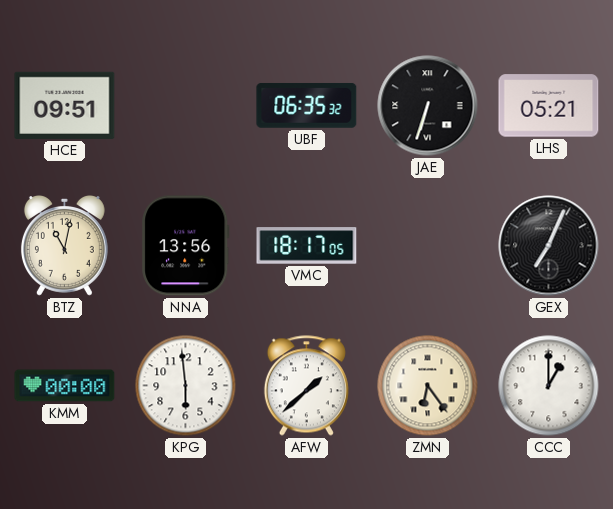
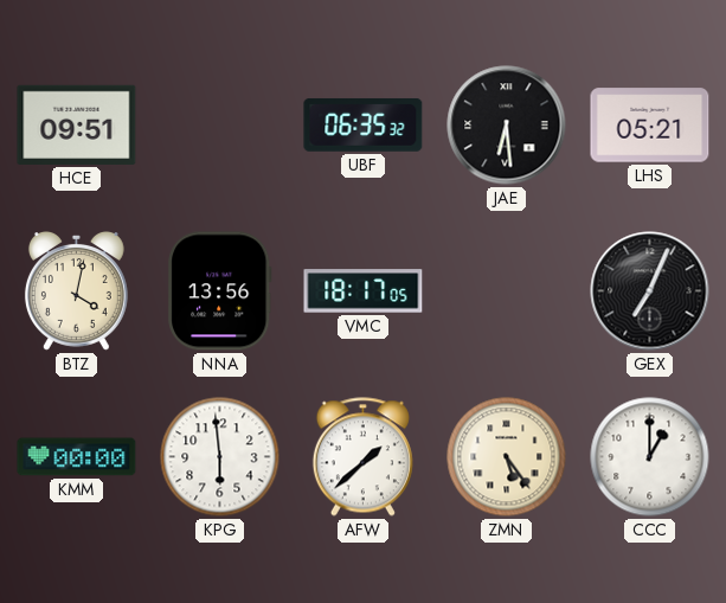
JAE: 6:33 -> 6:29
BTZ: 11:02 -> 4:02
ZMN: 6:24 -> 5:24
